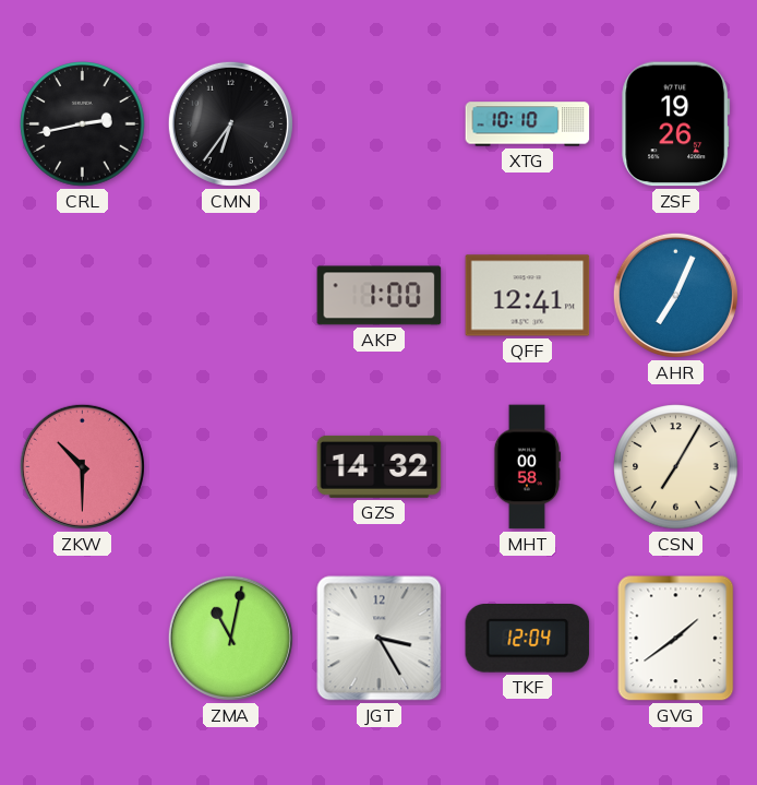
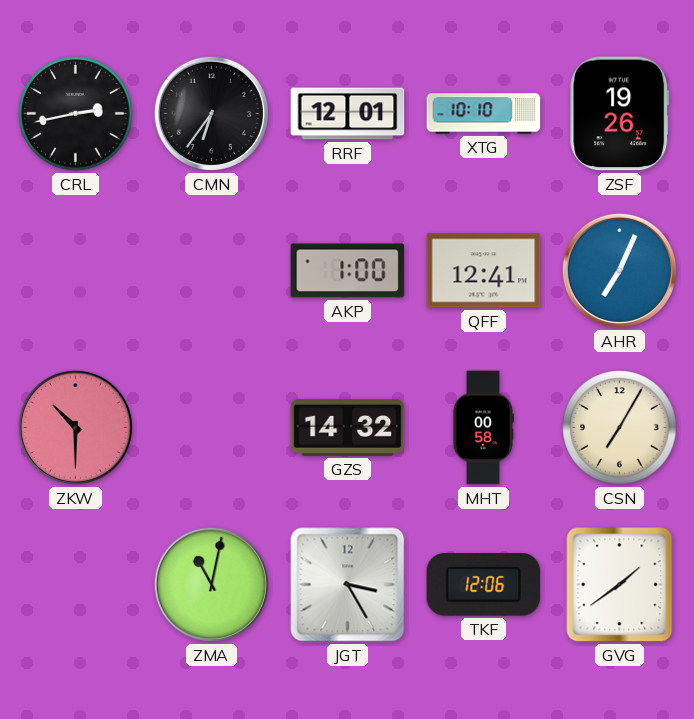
RRF: none -> 12:01
TKF: 12:04 -> 12:06
